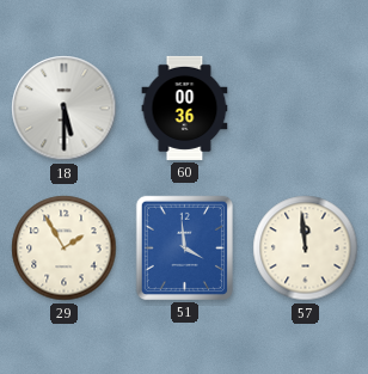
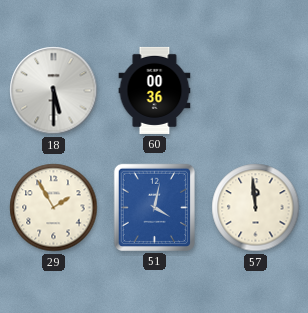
51: 3:59 -> 4:02
